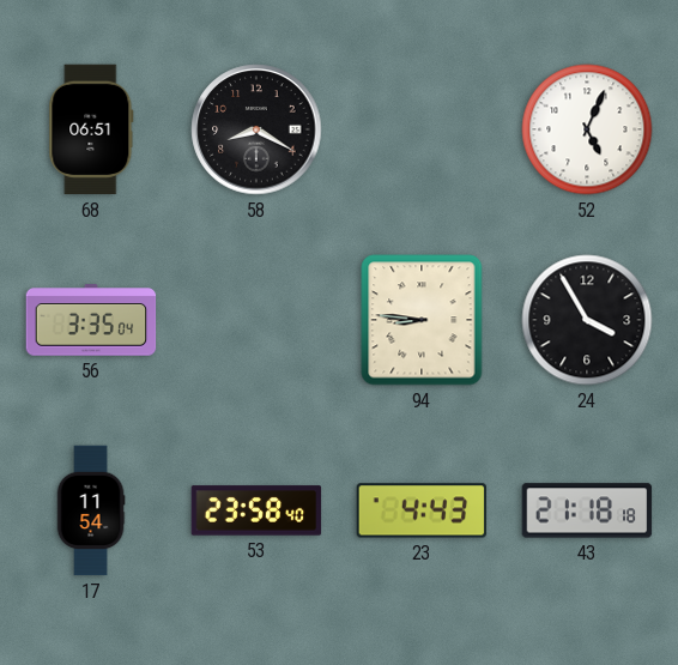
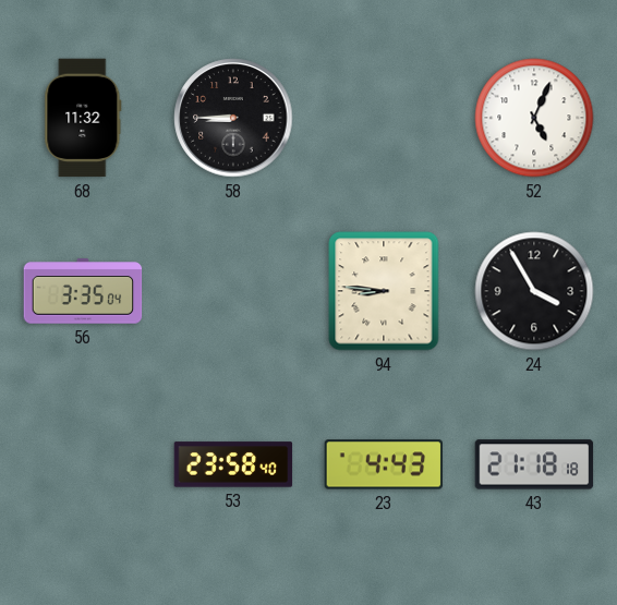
68: 06:51 -> 11:32
58: 8:20 -> 8:45
17: 11:54 -> none
